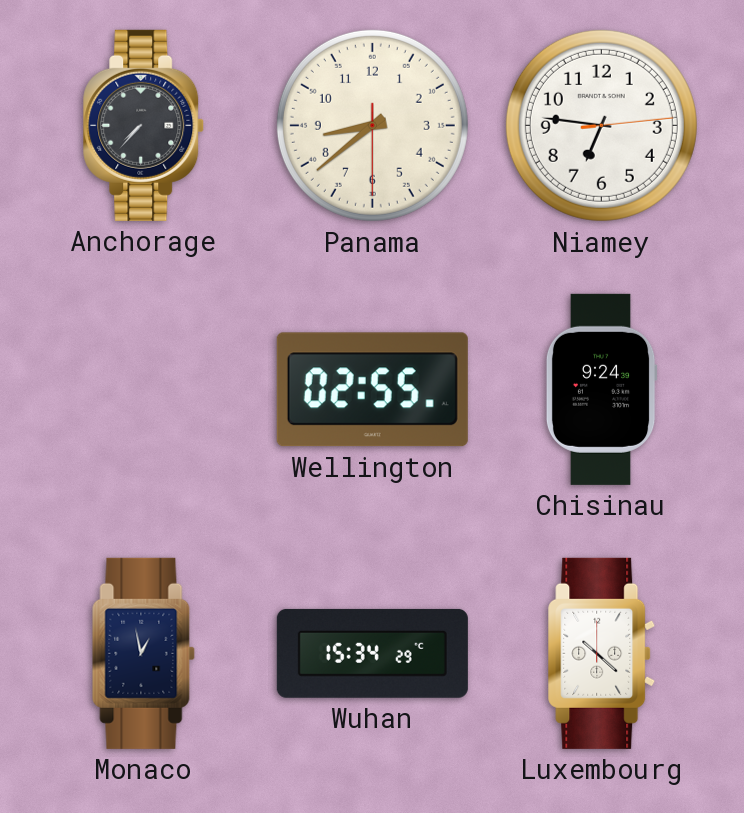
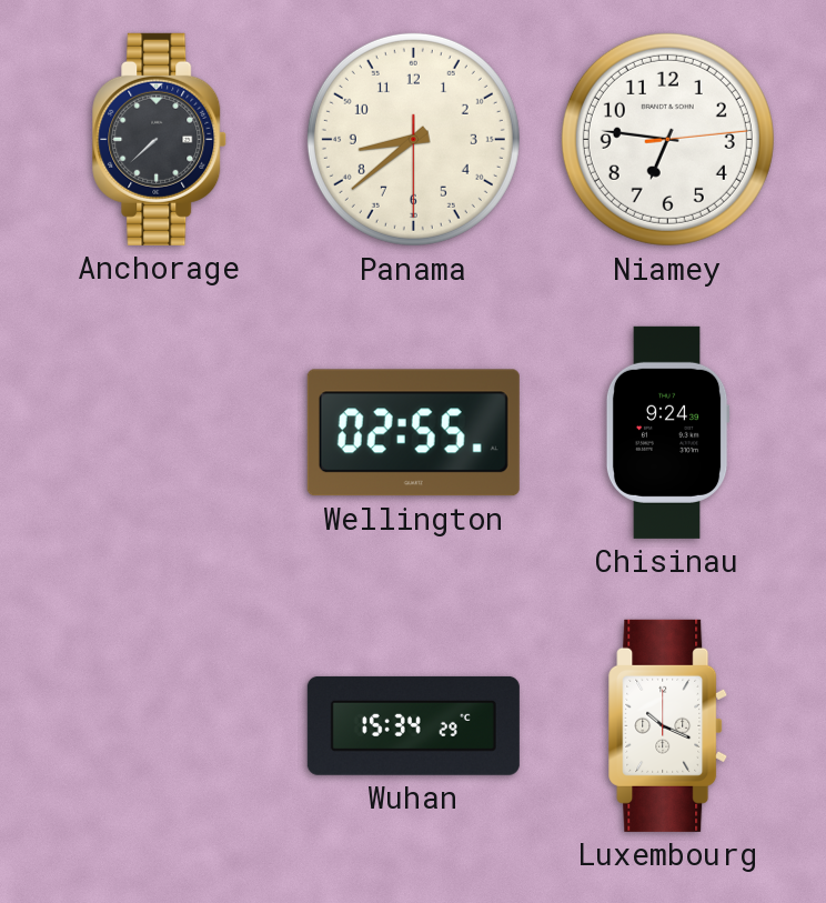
Anchorage: 7:37 -> 7:38
Monaco: 12:58 -> none
Luxembourg: 10:22 -> 10:19
